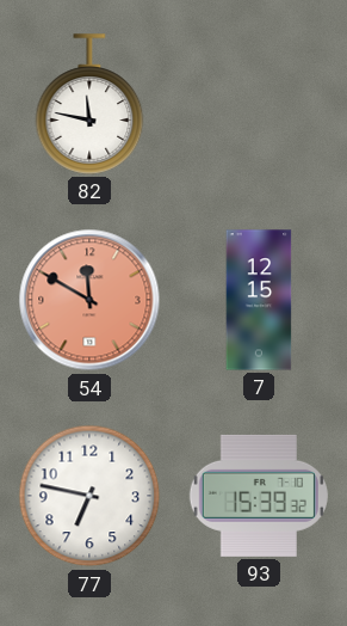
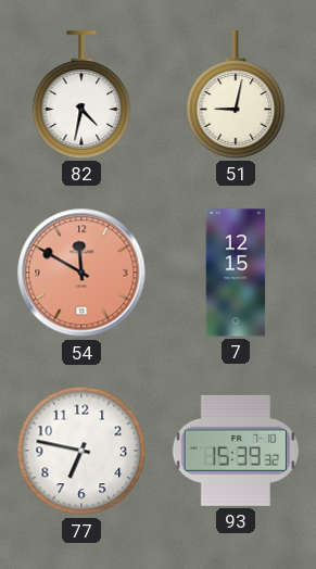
82: 11:47 -> 4:32
51: none -> 9:02
